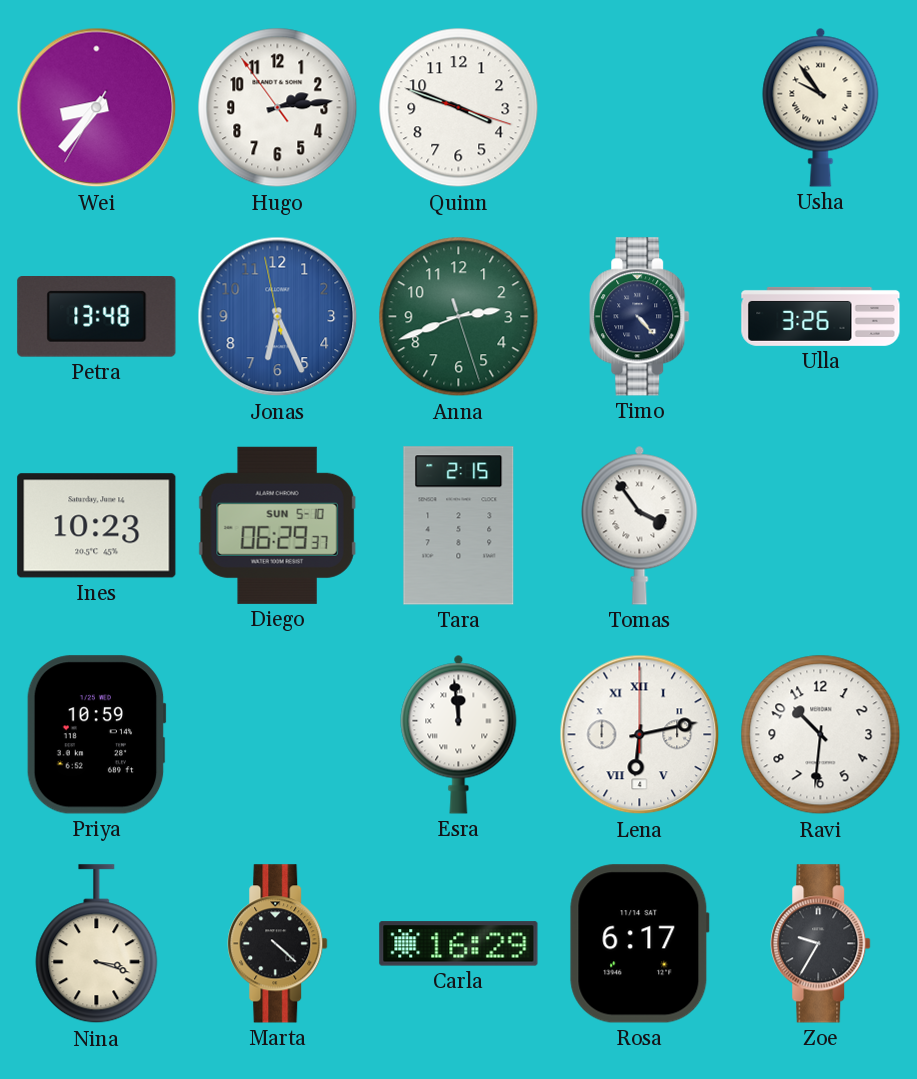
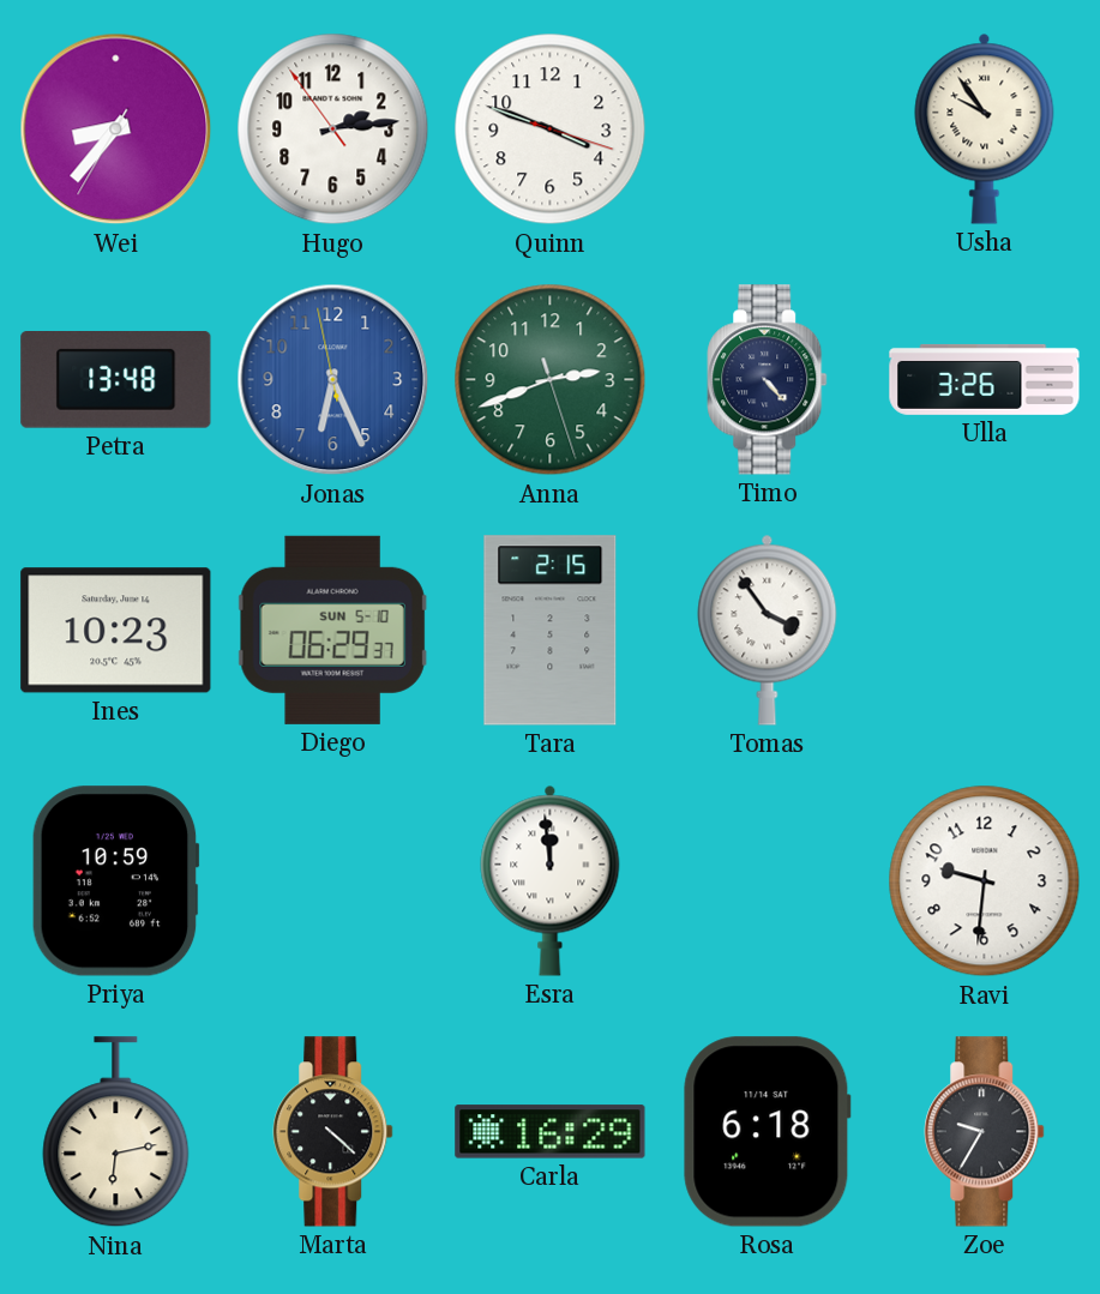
Lena: 6:13 -> none
Ravi: 10:31 -> 9:31
Nina: 3:18 -> 6:13
Rosa: 6:17 -> 6:18
